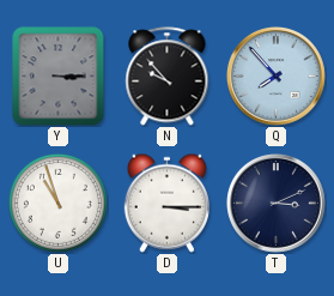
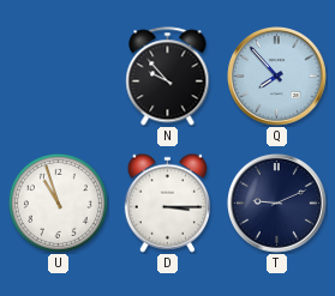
Y: 3:15 -> none
T: 3:11 -> 9:11
